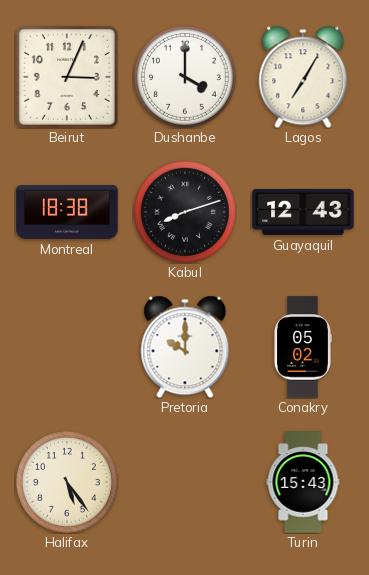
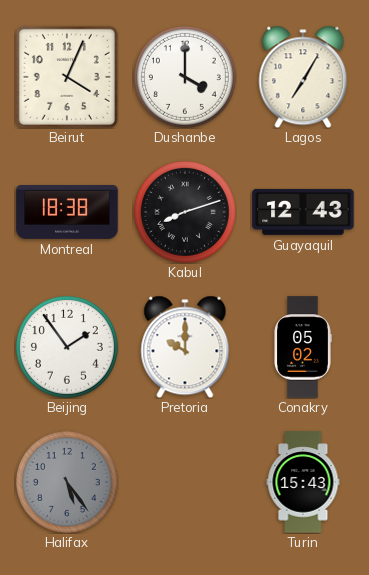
Beirut: 3:04 -> 4:04
Beijing: none -> 1:54
Halifax dial: cream -> grey
